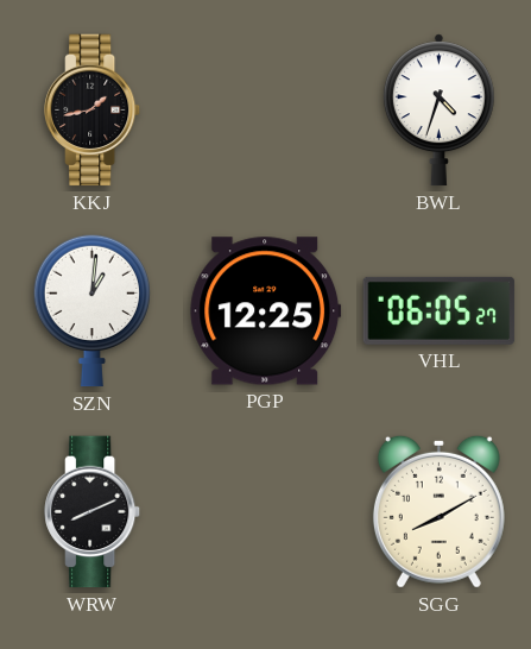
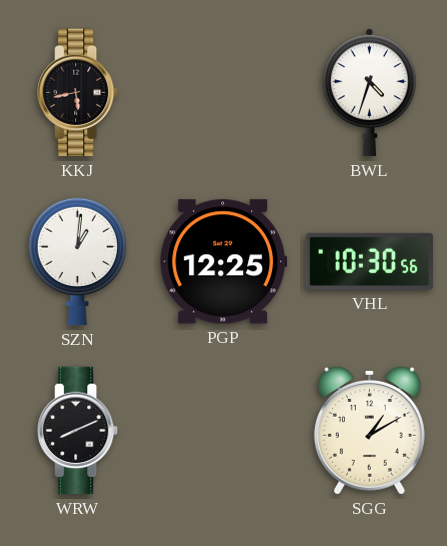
KKJ: 1:43 -> 5:43
VHL: 06:05 -> 10:30
SGG: 8:10 -> 1:10
